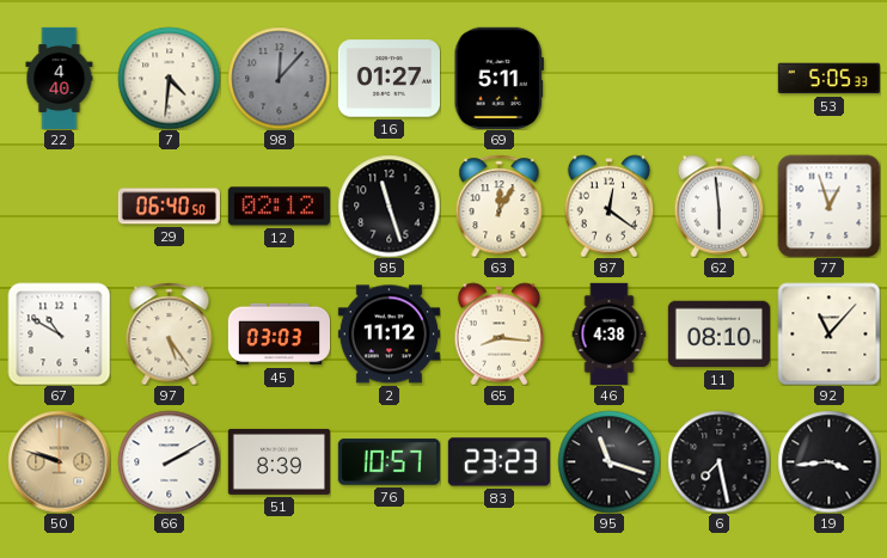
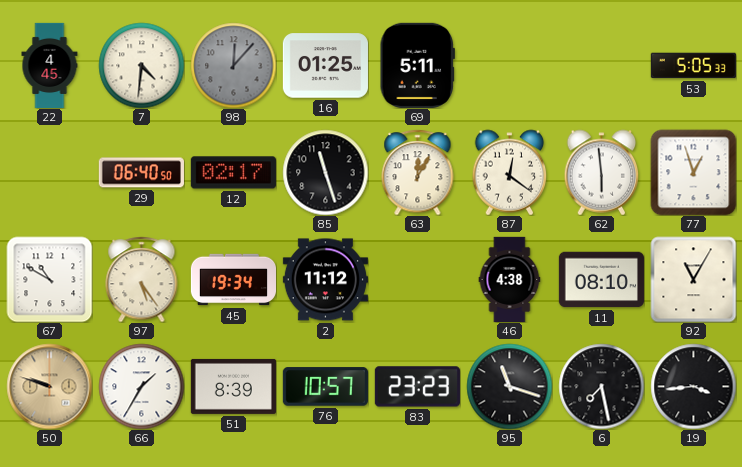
22: 4:40 -> 4:45
16: 01:27 -> 01:25
12: 02:12 -> 02:17
45: 03:03 -> 19:34
65: 8:16 -> none
92: 11:07 -> 11:05
66: 2:10 -> 1:35
